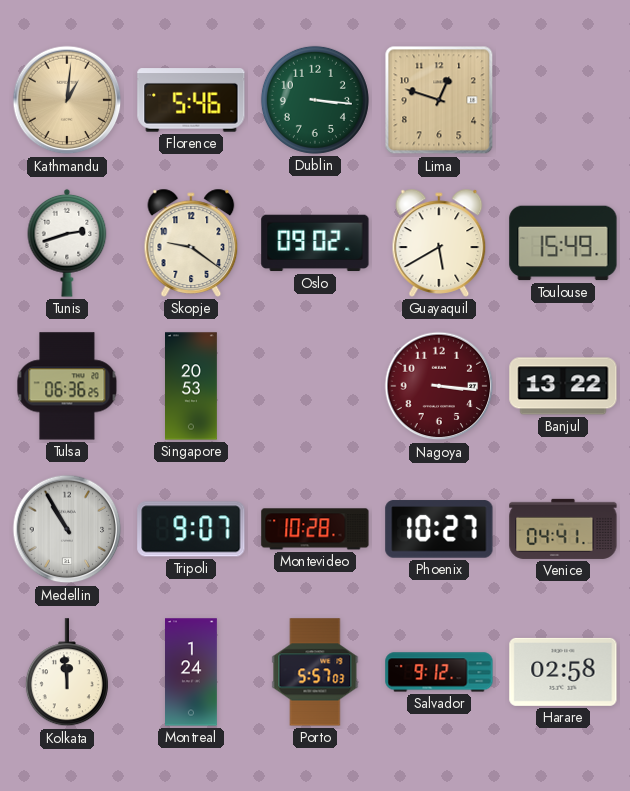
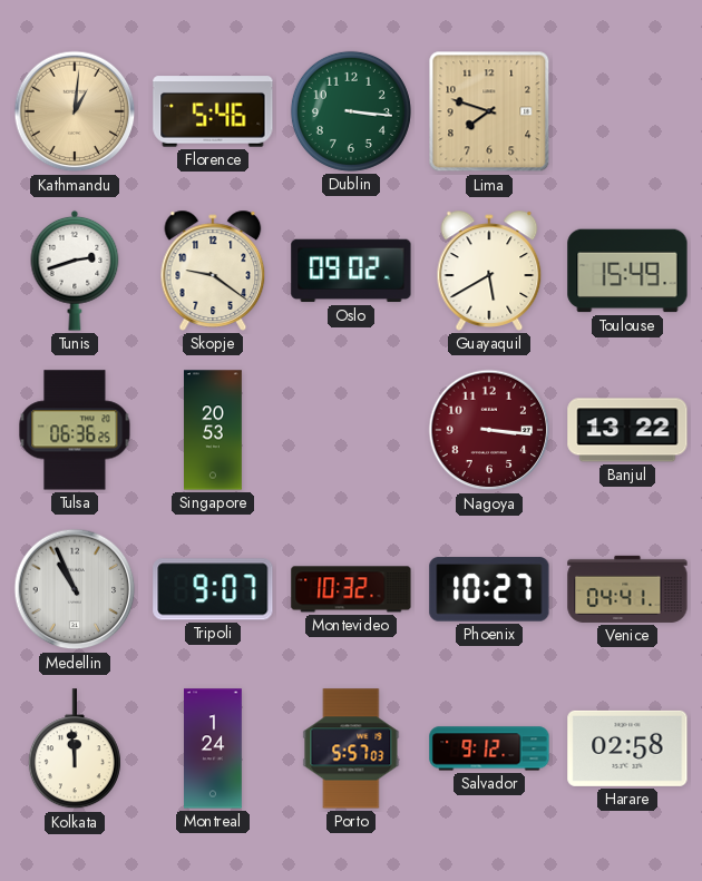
Lima: 12:48 -> 7:48
Medellin: 10:55 -> 10:56
Montevideo: 10:28 -> 10:32
